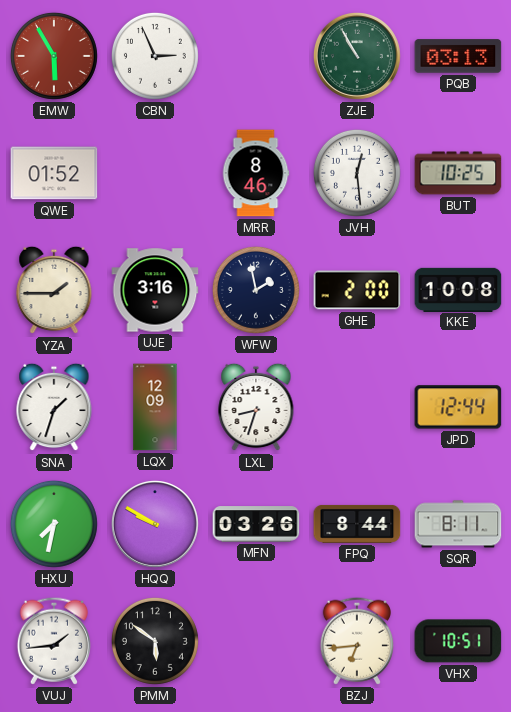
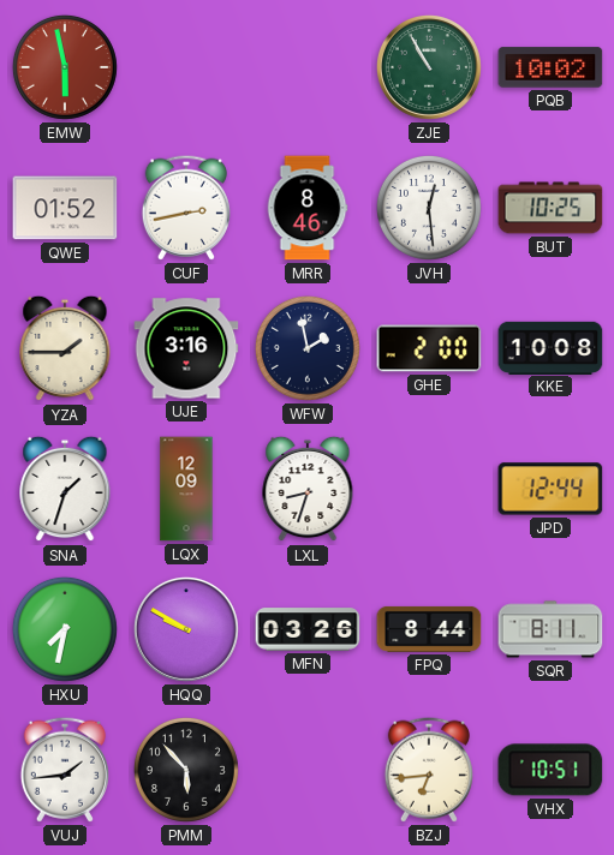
EMW: 5:55 -> 5:58
CBN: 2:56 -> none
PQB: 03:13 -> 10:02
CUF: none -> 2:43
PMM: 5:51 -> 5:53
